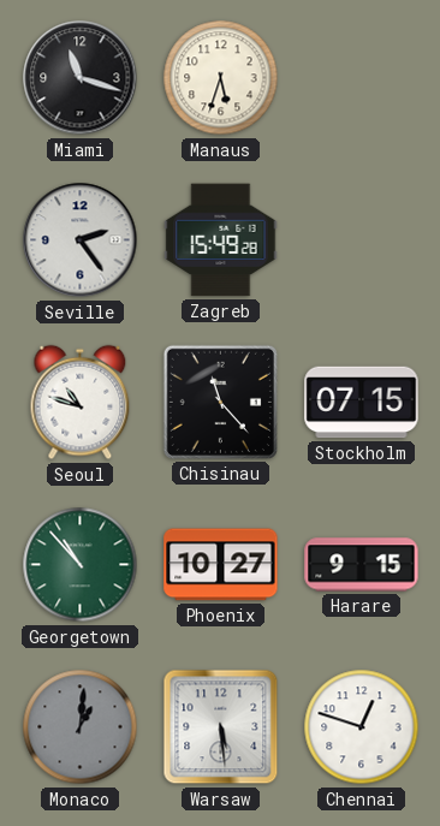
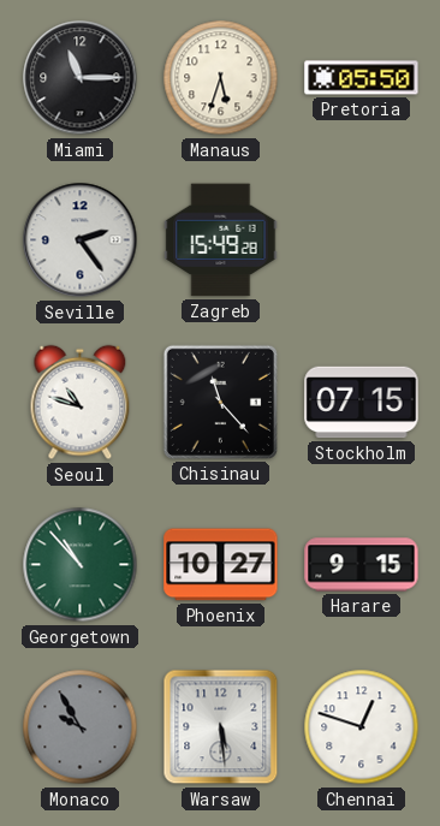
Miami: 11:18 -> 11:15
Pretoria: none -> 05:50
Monaco: 1:01 -> 9:55
